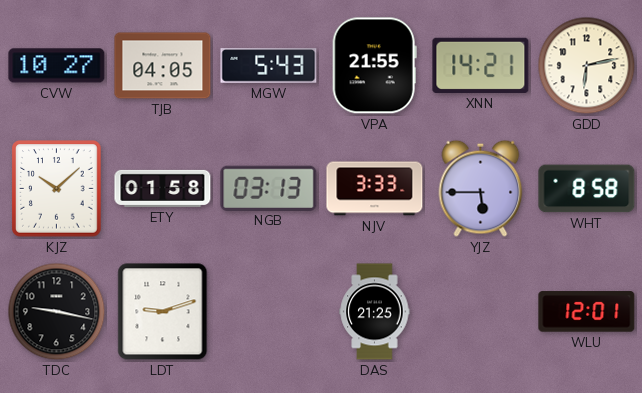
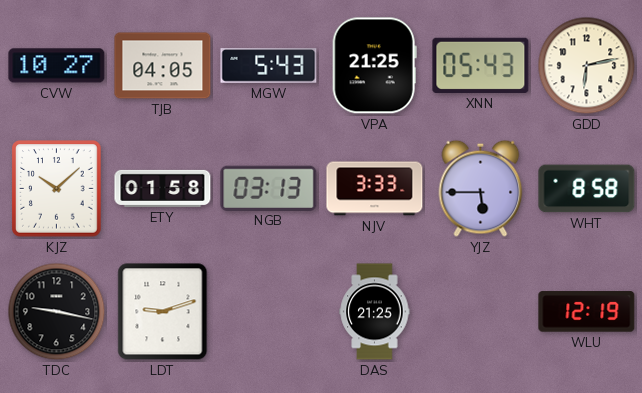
VPA: 21:55 -> 21:25
XNN: 14:21 -> 05:43
WLU: 12:01 -> 12:19
